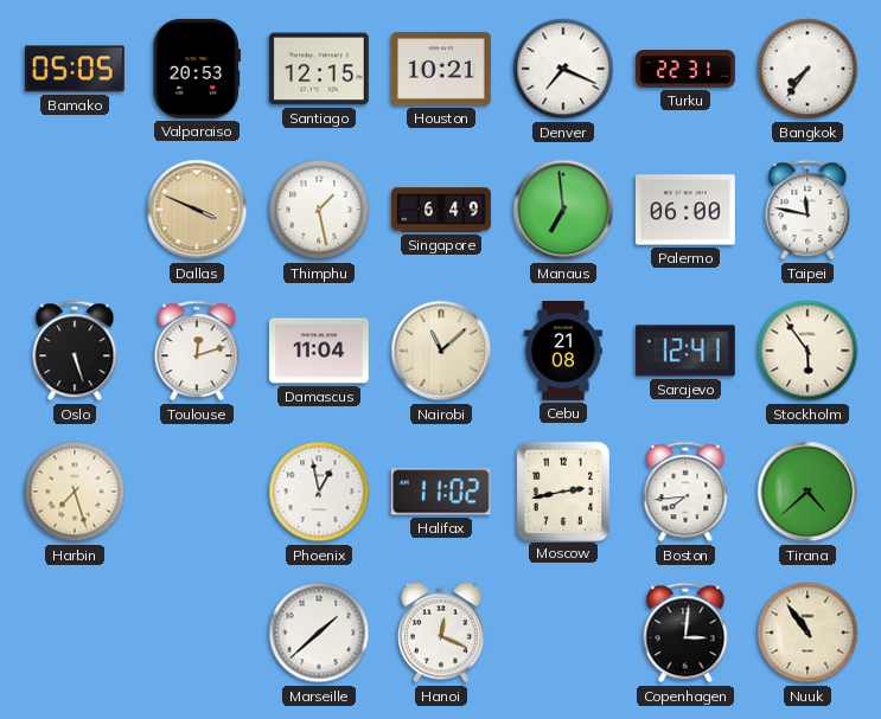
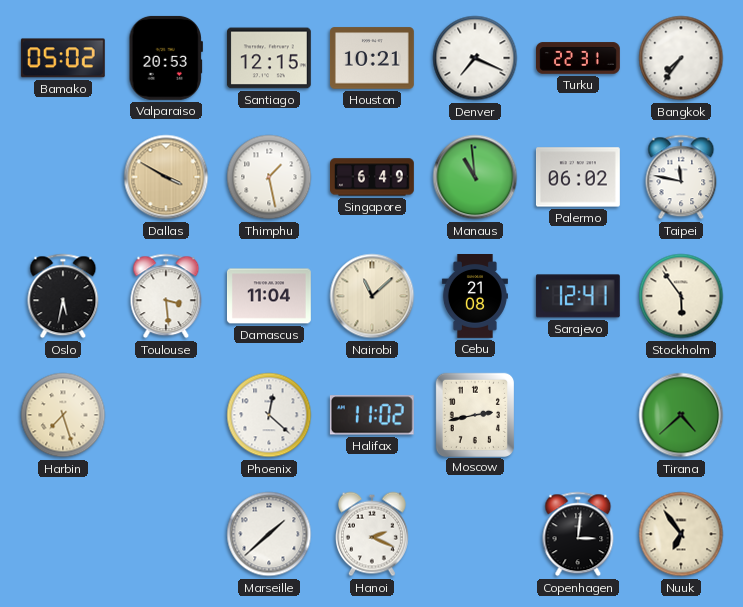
Bamako: 05:05 -> 05:02
Dallas: 3:49 -> 3:50
Manaus: 6:59 -> 10:59
Palermo: 06:00 -> 06:02
Oslo: 5:27 -> 5:32
Toulouse: 12:12 -> 3:29
Phoenix: 12:58 -> 12:22
Boston: 7:44 -> none
Hanoi: 12:19 -> 2:19
Nuuk: 10:54 -> 6:54
